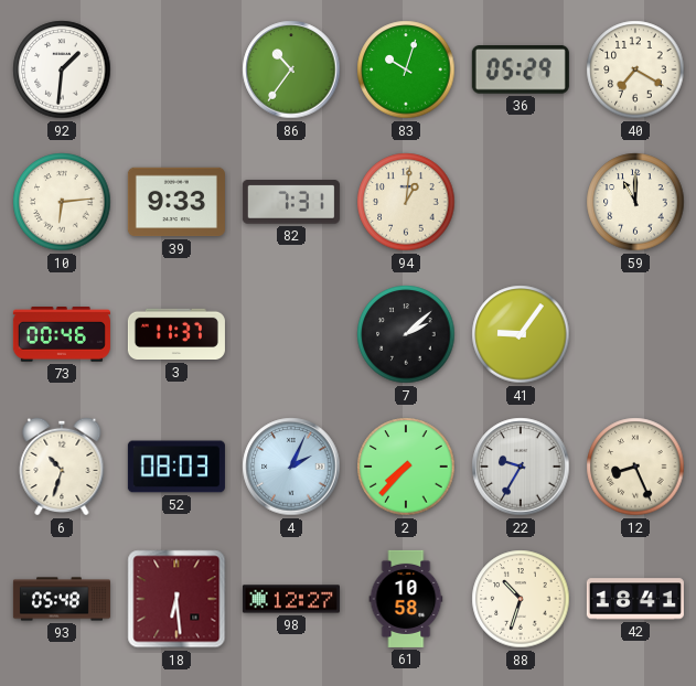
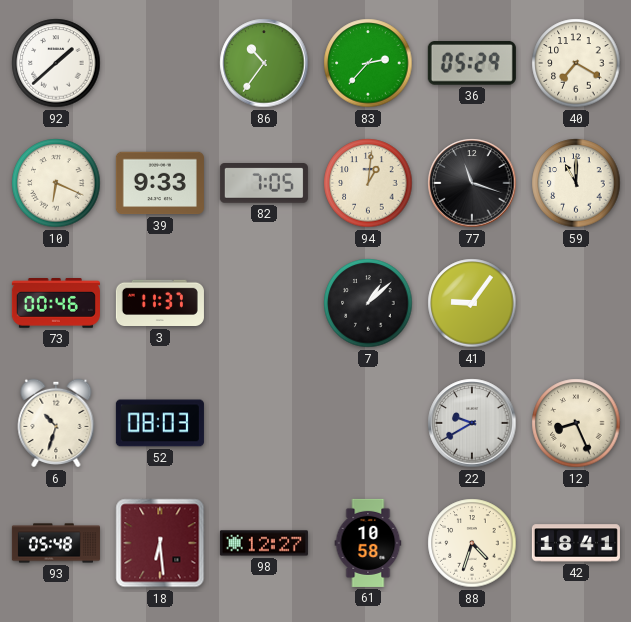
92: 1:31 -> 1:38
83: 10:03 -> 2:37
10: 6:14 -> 6:19
82: 7:31 -> 7:05
77: none -> 11:18
7: 2:08 -> 1:08
4: 2:04 -> none
2: 7:37 -> none
22: 9:35 -> 9:40
88: 10:33 -> 4:33
